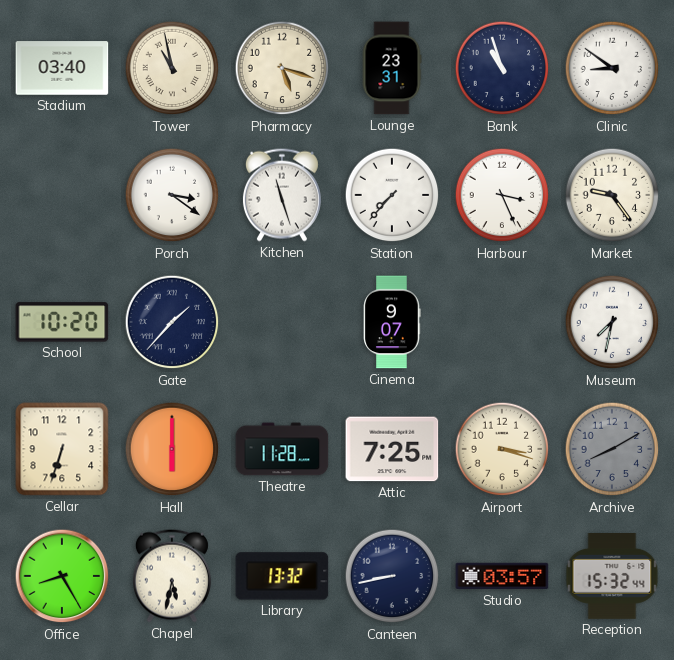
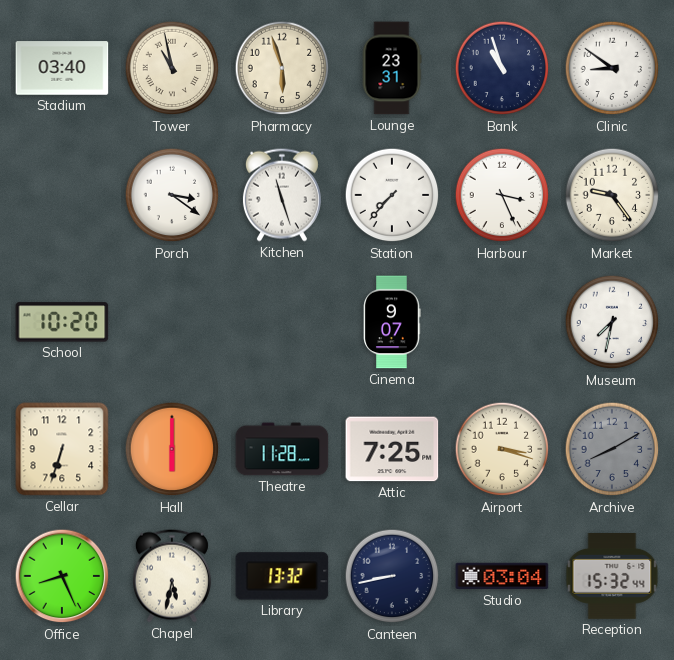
Pharmacy: 5:18 -> 5:57
Gate: 1:37 -> none
Office: 8:25 -> 8:26
Studio: 03:57 -> 03:04
